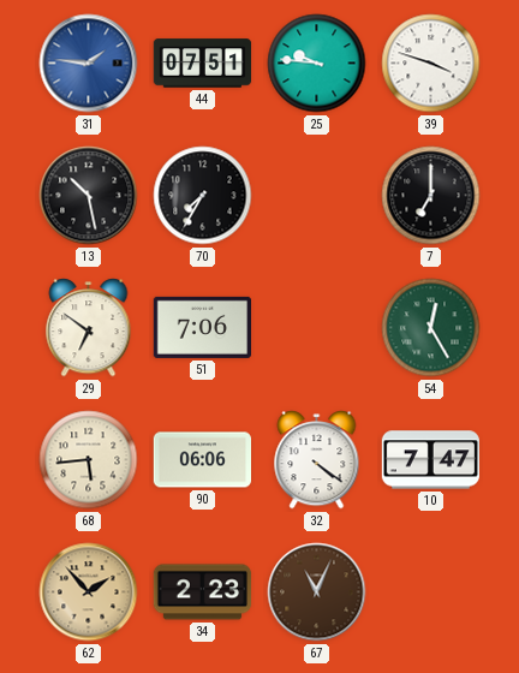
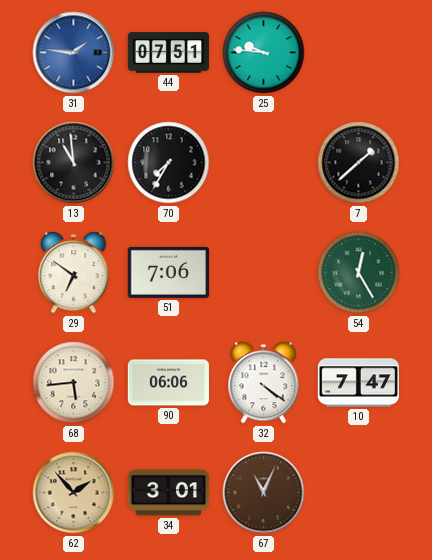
39: 3:48 -> none
13: 10:28 -> 10:59
7: 7:00 -> 1:38
34: 2:23 -> 3:01
